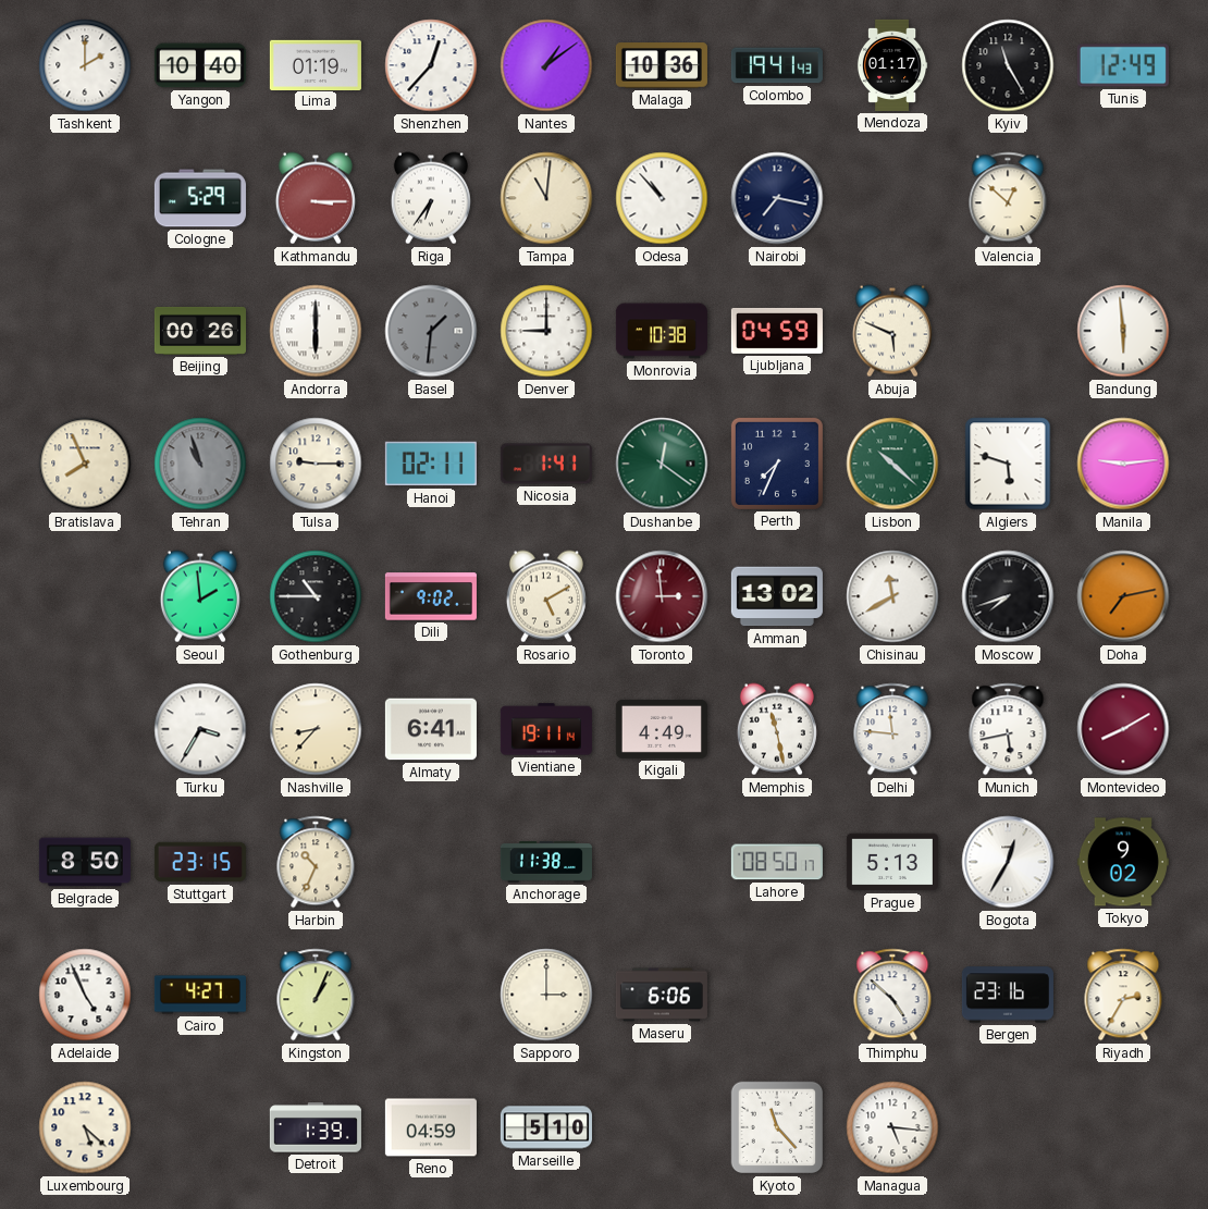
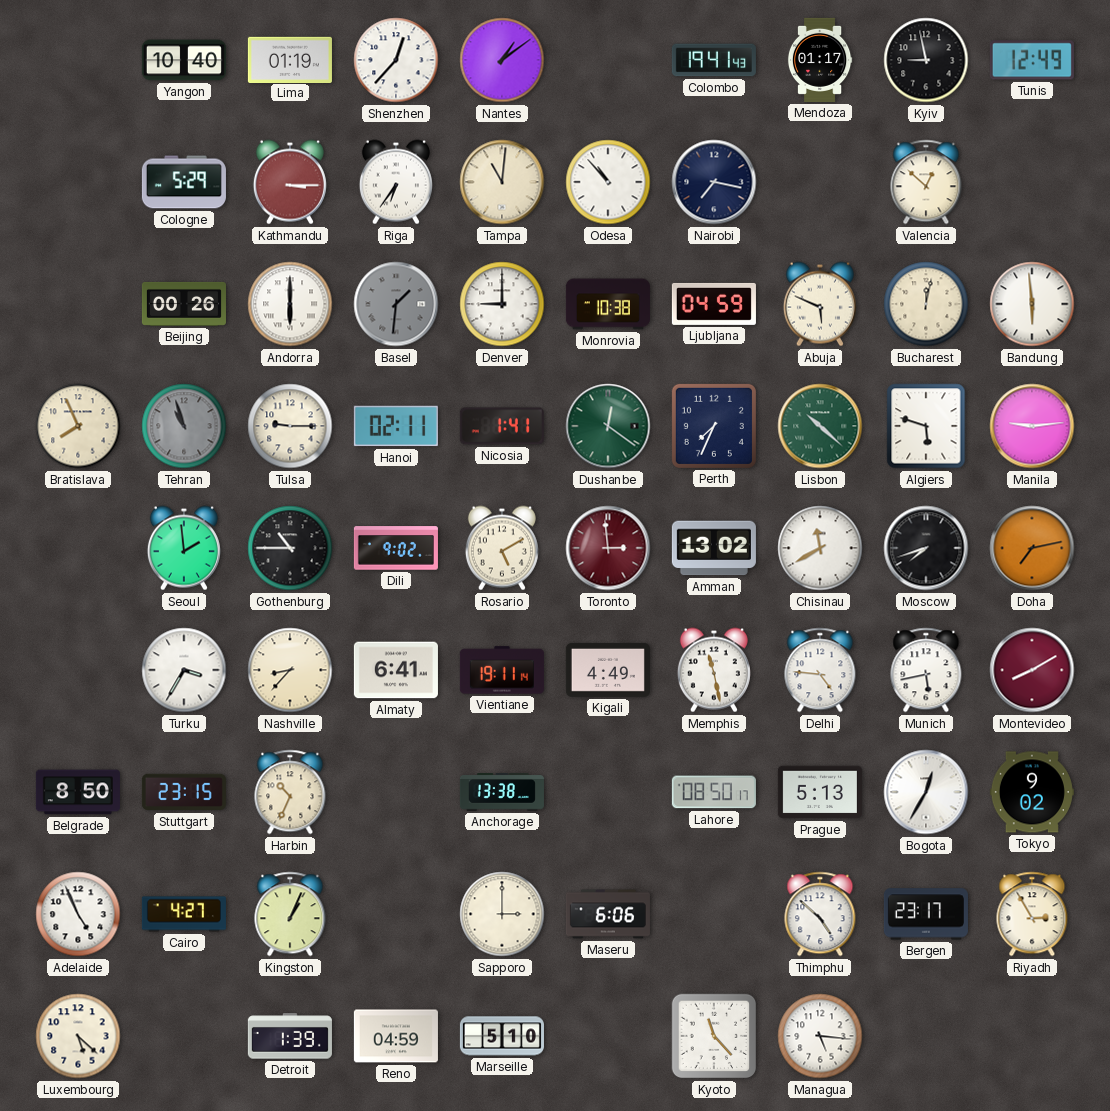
Tashkent: 2:00 -> none
Malaga: 10:36 -> none
Kyiv: 11:25 -> 8:58
Bucharest: none -> 12:02
Delhi: 11:46 -> 4:46
Anchorage: 11:38 -> 13:38
Bergen: 23:16 -> 23:17
Riyadh: 2:35 -> 2:55
